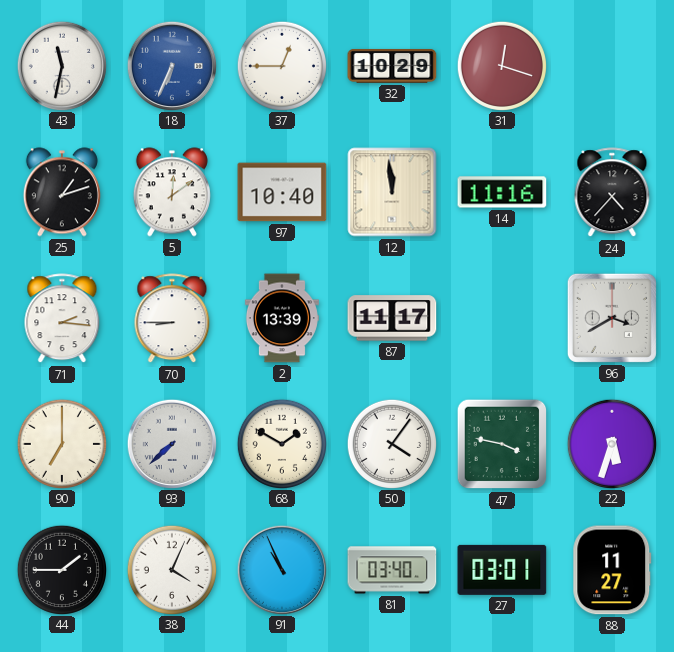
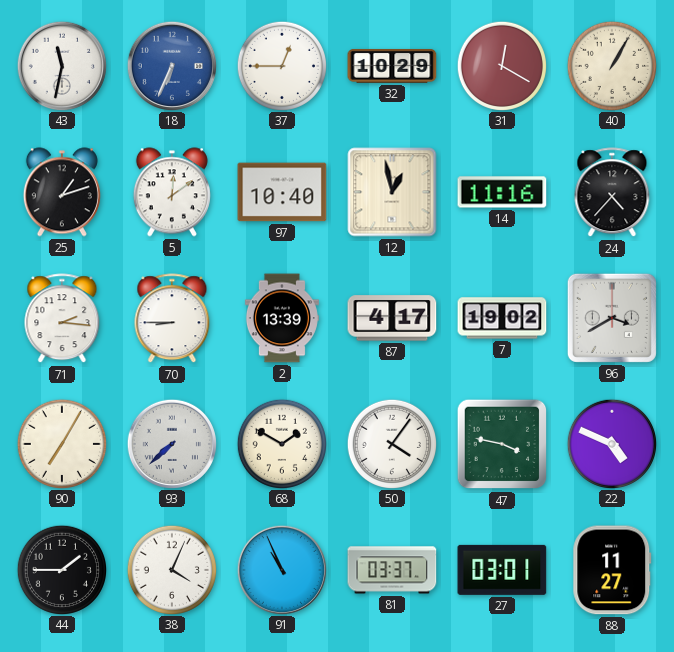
31: 12:18 -> 12:20
40: none -> 1:05
12: 11:59 -> 12:58
87: 11:17 -> 4:17
7: none -> 19:02
90: 7:00 -> 7:05
22: 5:33 -> 4:49
81: 03:40 -> 03:37
